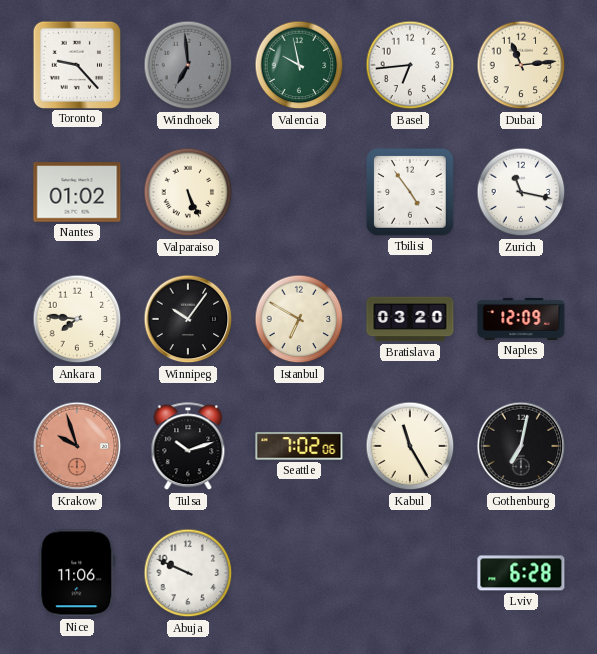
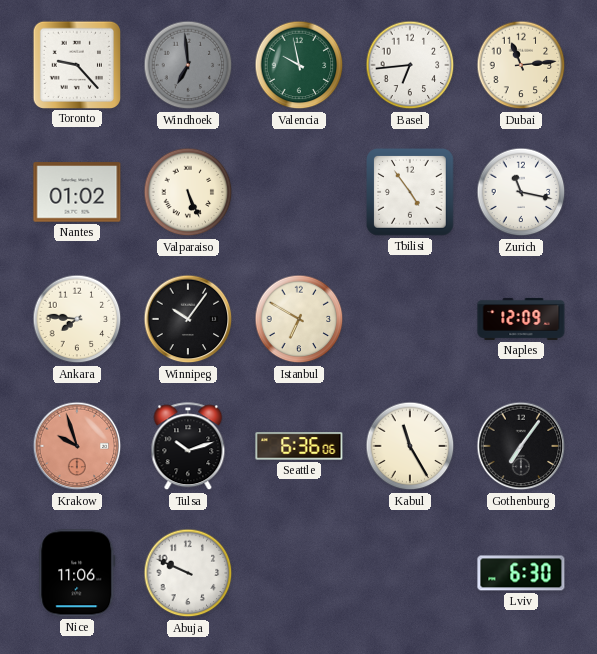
Bratislava: 03:20 -> none
Seattle: 7:02 -> 6:36
Gothenburg: 7:02 -> 7:06
Lviv: 6:28 -> 6:30
